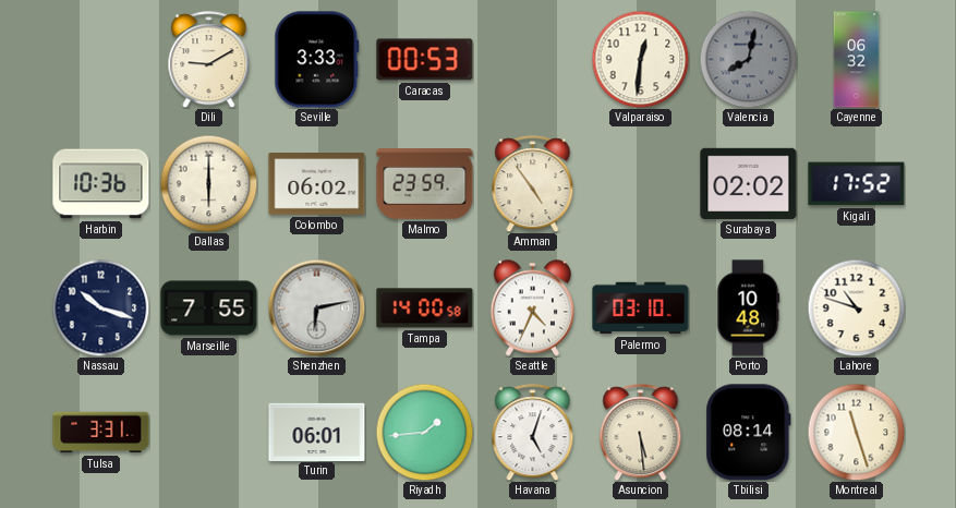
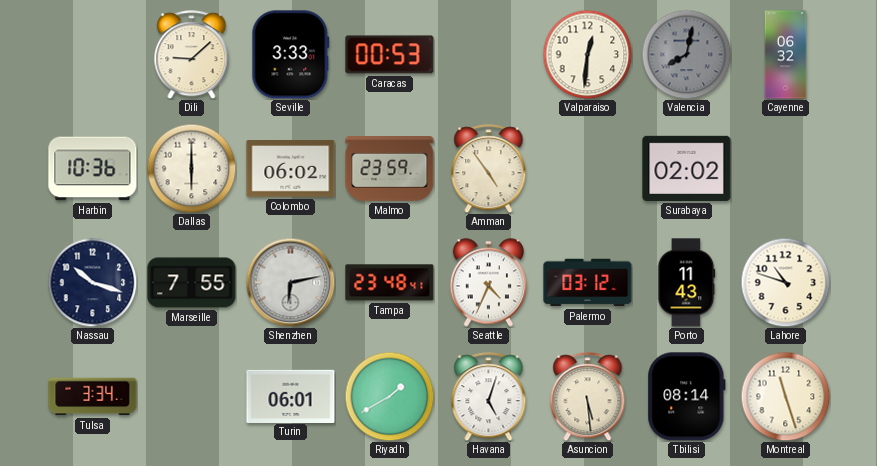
Dili: 9:10 -> 9:08
Kigali: 17:52 -> none
Tampa: 14:00 -> 23:48
Palermo: 03:10 -> 03:12
Porto: 10:48 -> 11:43
Tulsa: 3:31 -> 3:34
Riyadh: 1:44 -> 1:40
